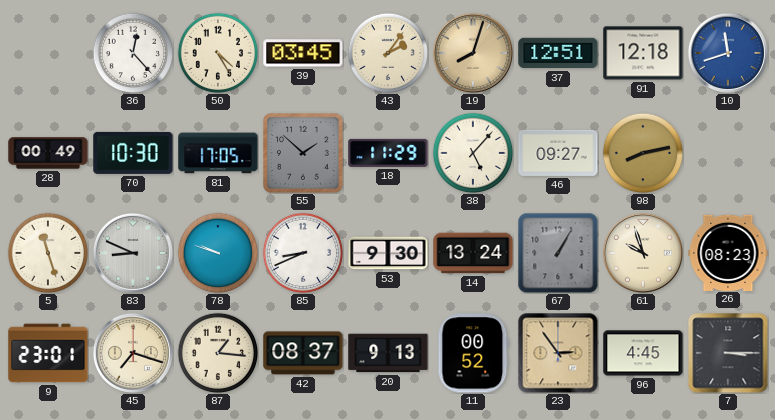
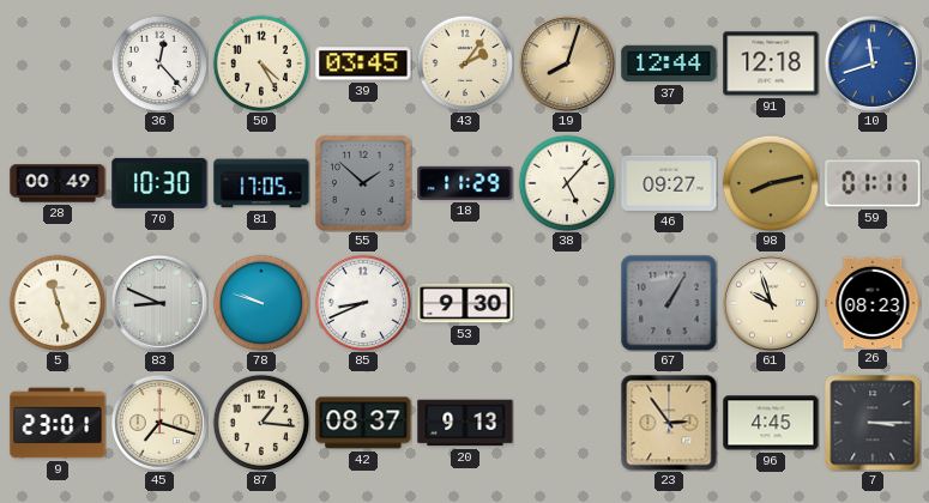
37: 12:51 -> 12:44
59: none -> 01:11
14: 13:24 -> none
11: 00:52 -> none
